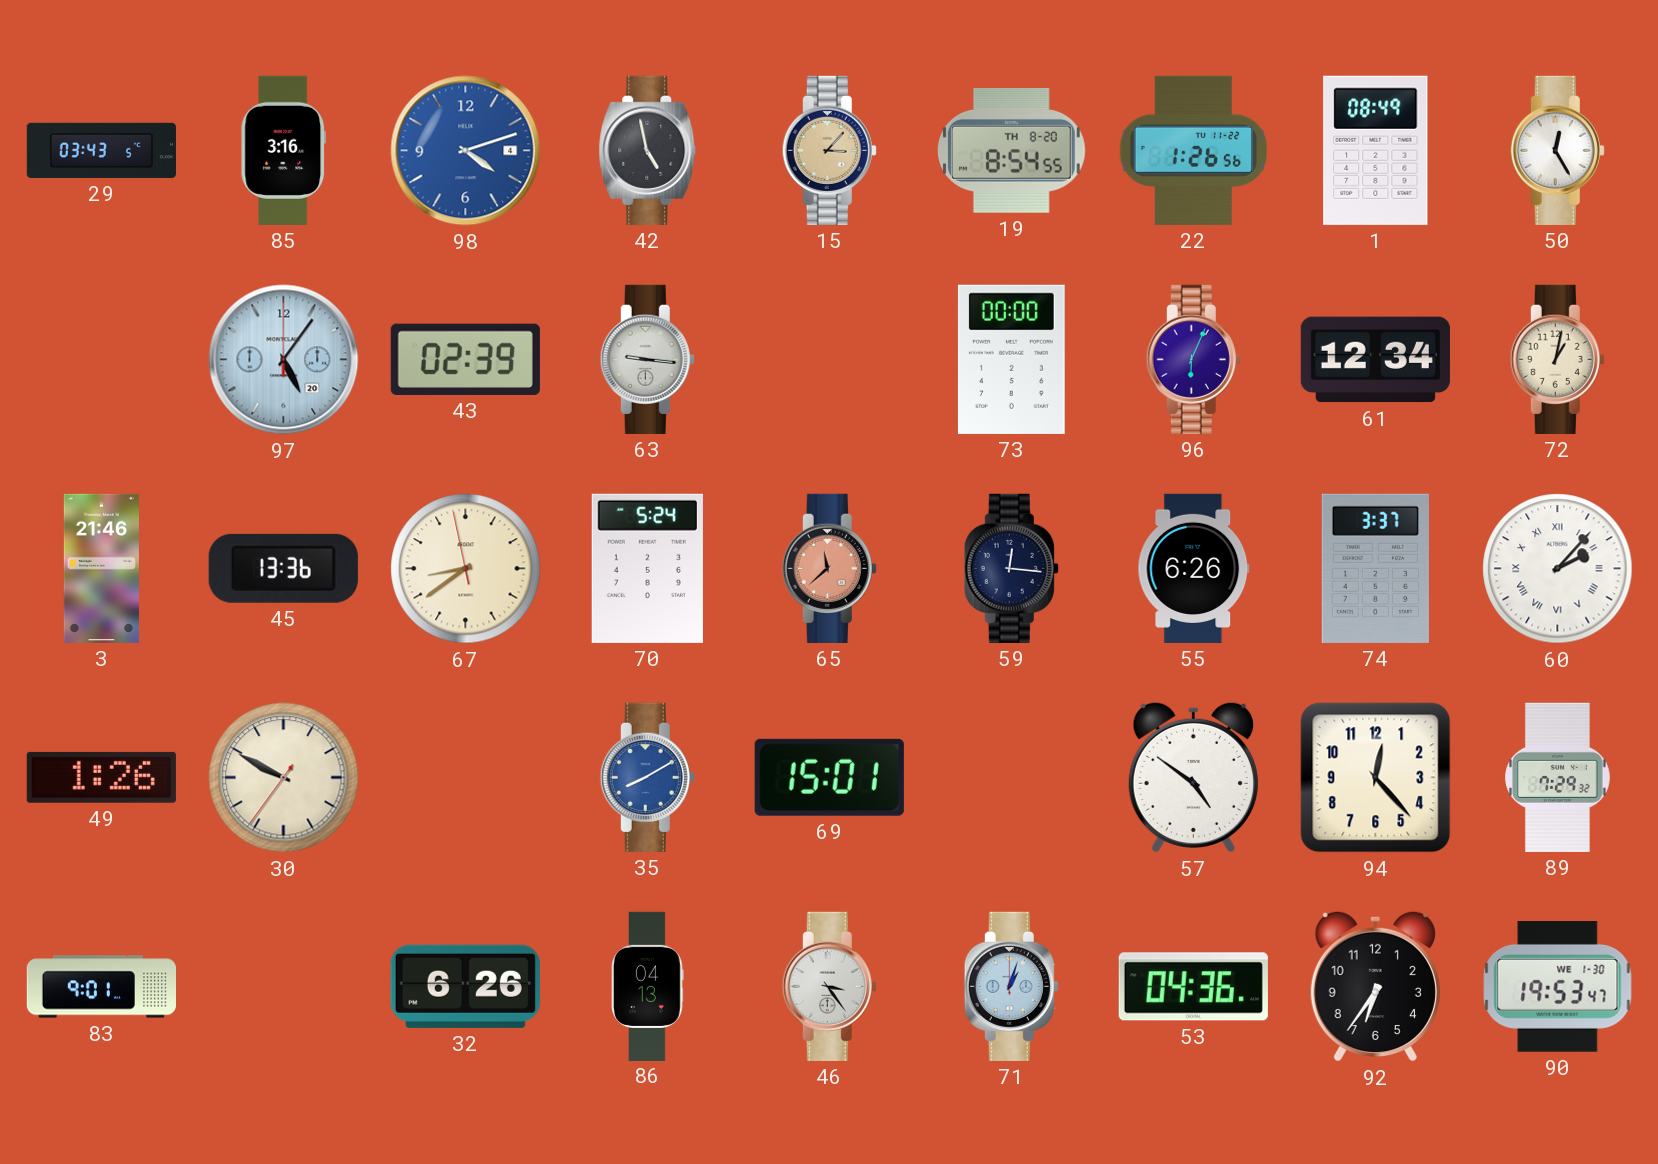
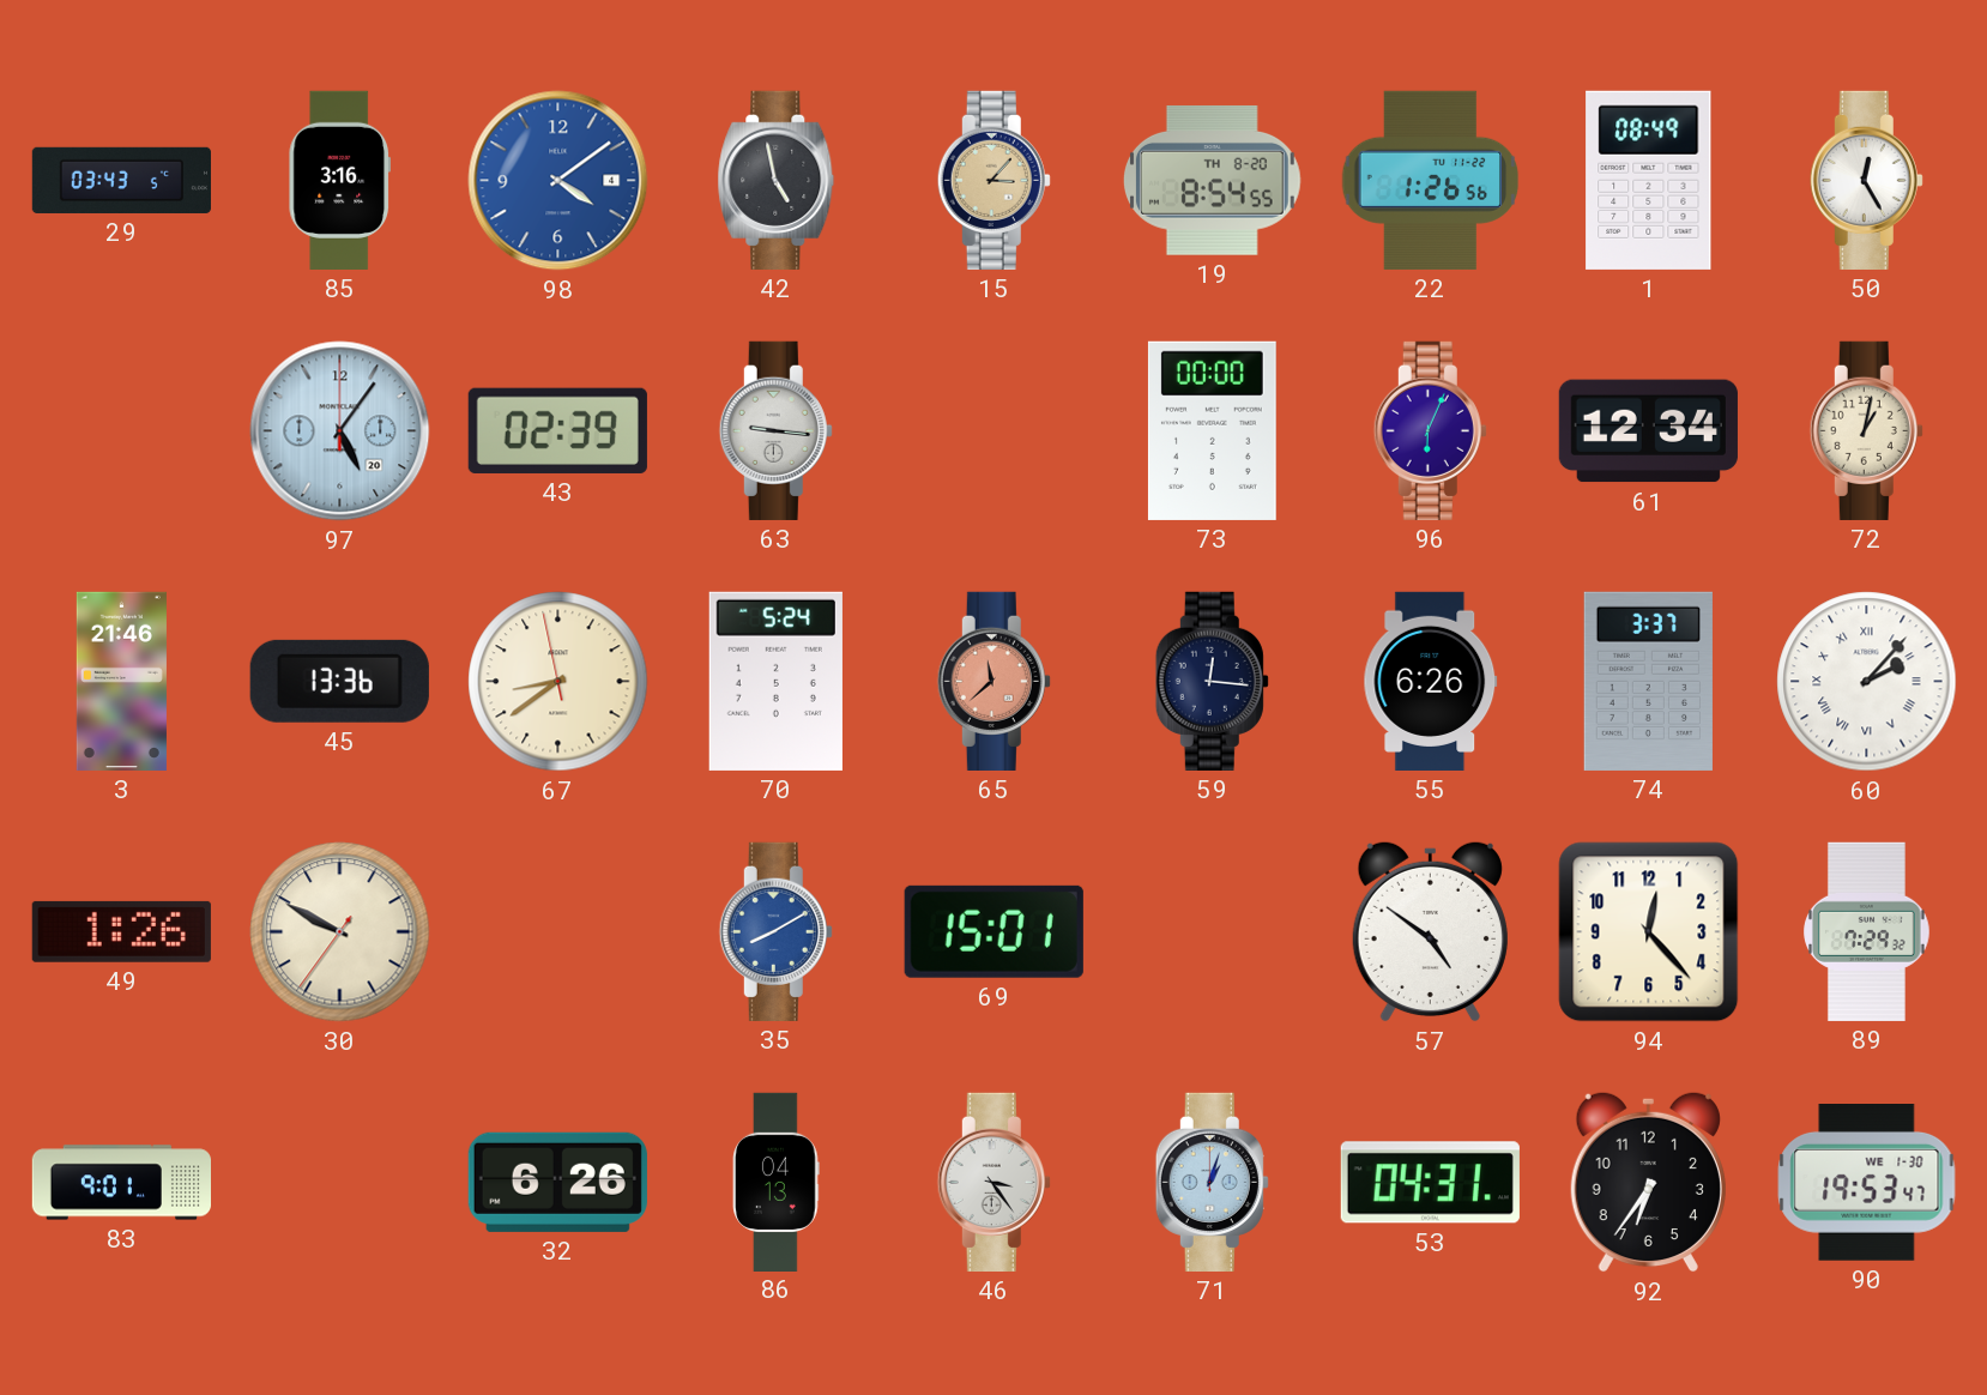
98: 4:12 -> 4:09
53: 04:36 -> 04:31
